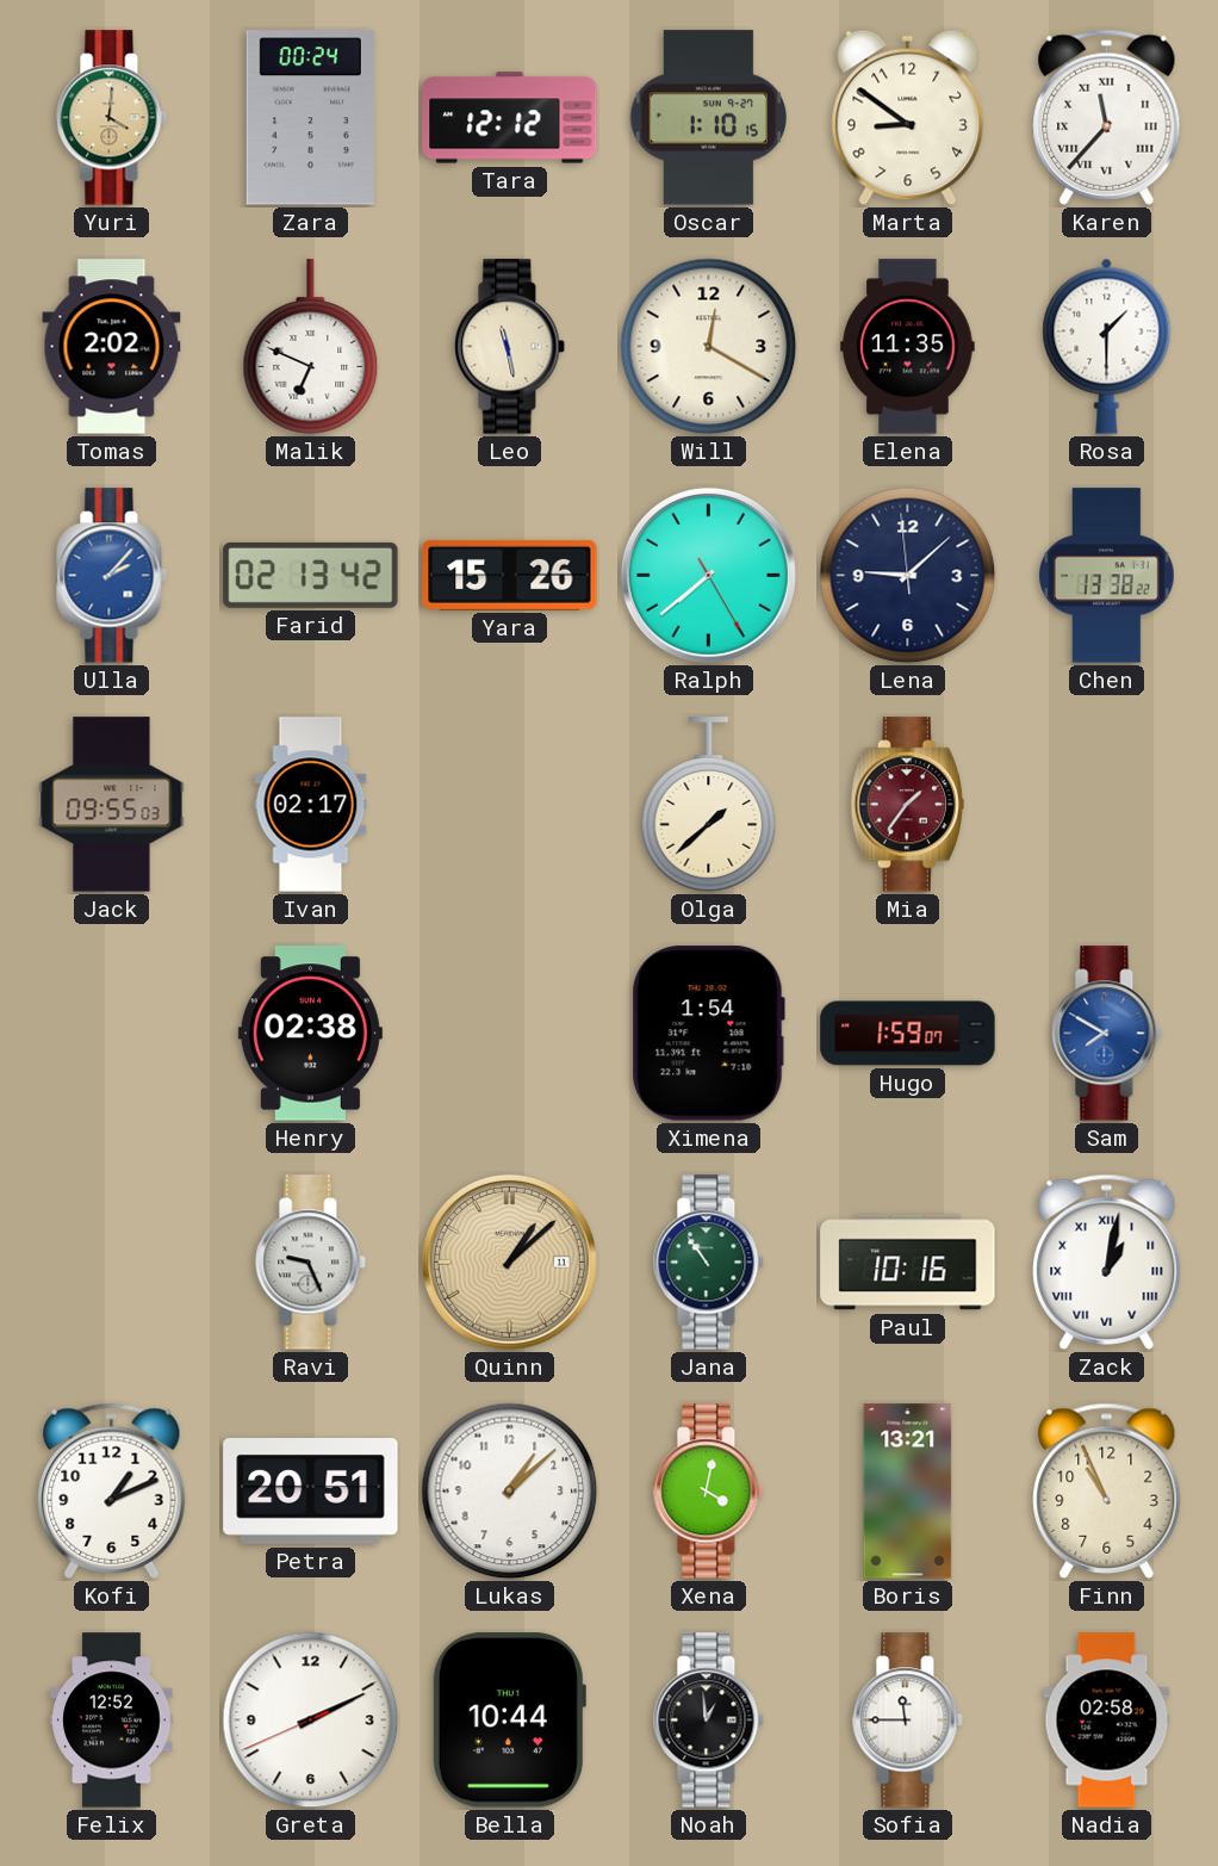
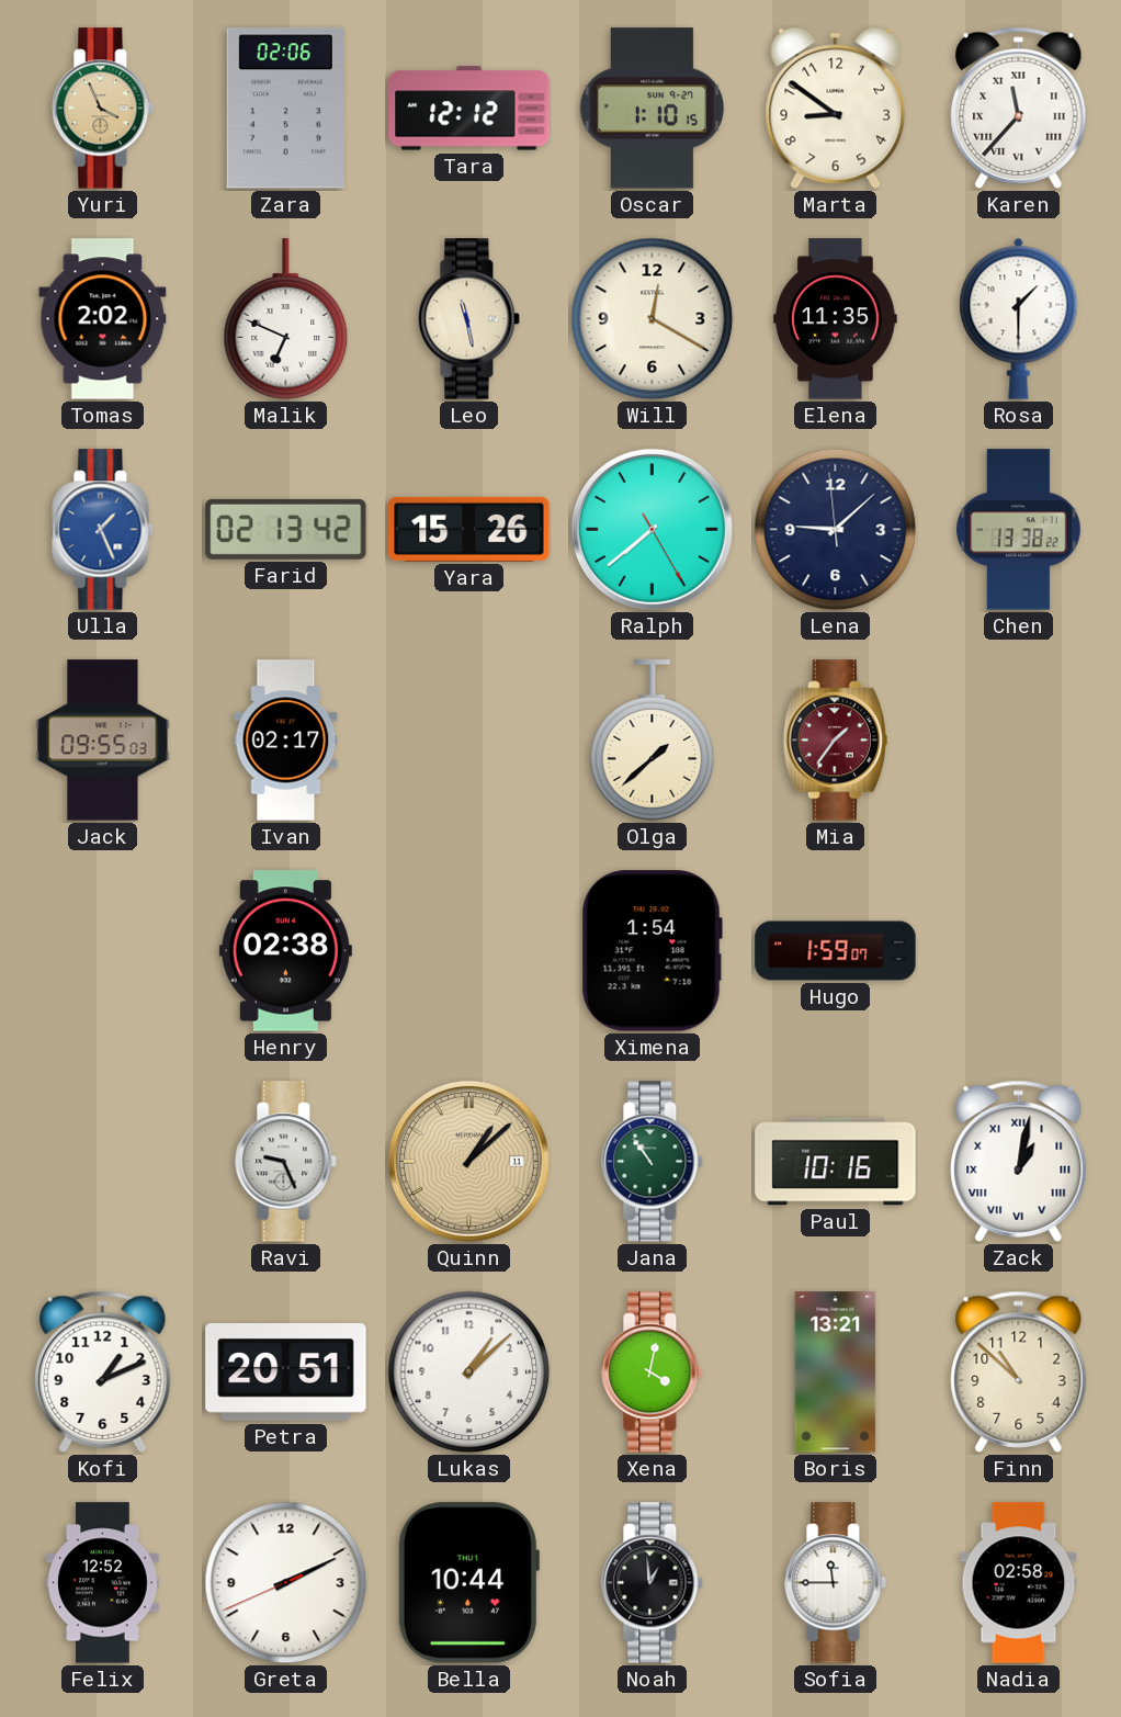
Yuri: 4:01 -> 3:56
Zara: 00:24 -> 02:06
Ulla: 2:07 -> 1:26
Sam: 7:50 -> none
Finn: 10:56 -> 10:52
